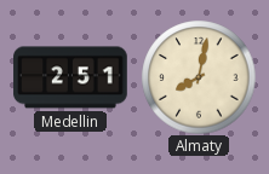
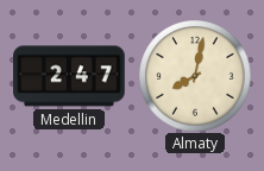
Medellin: 2:51 -> 2:47
